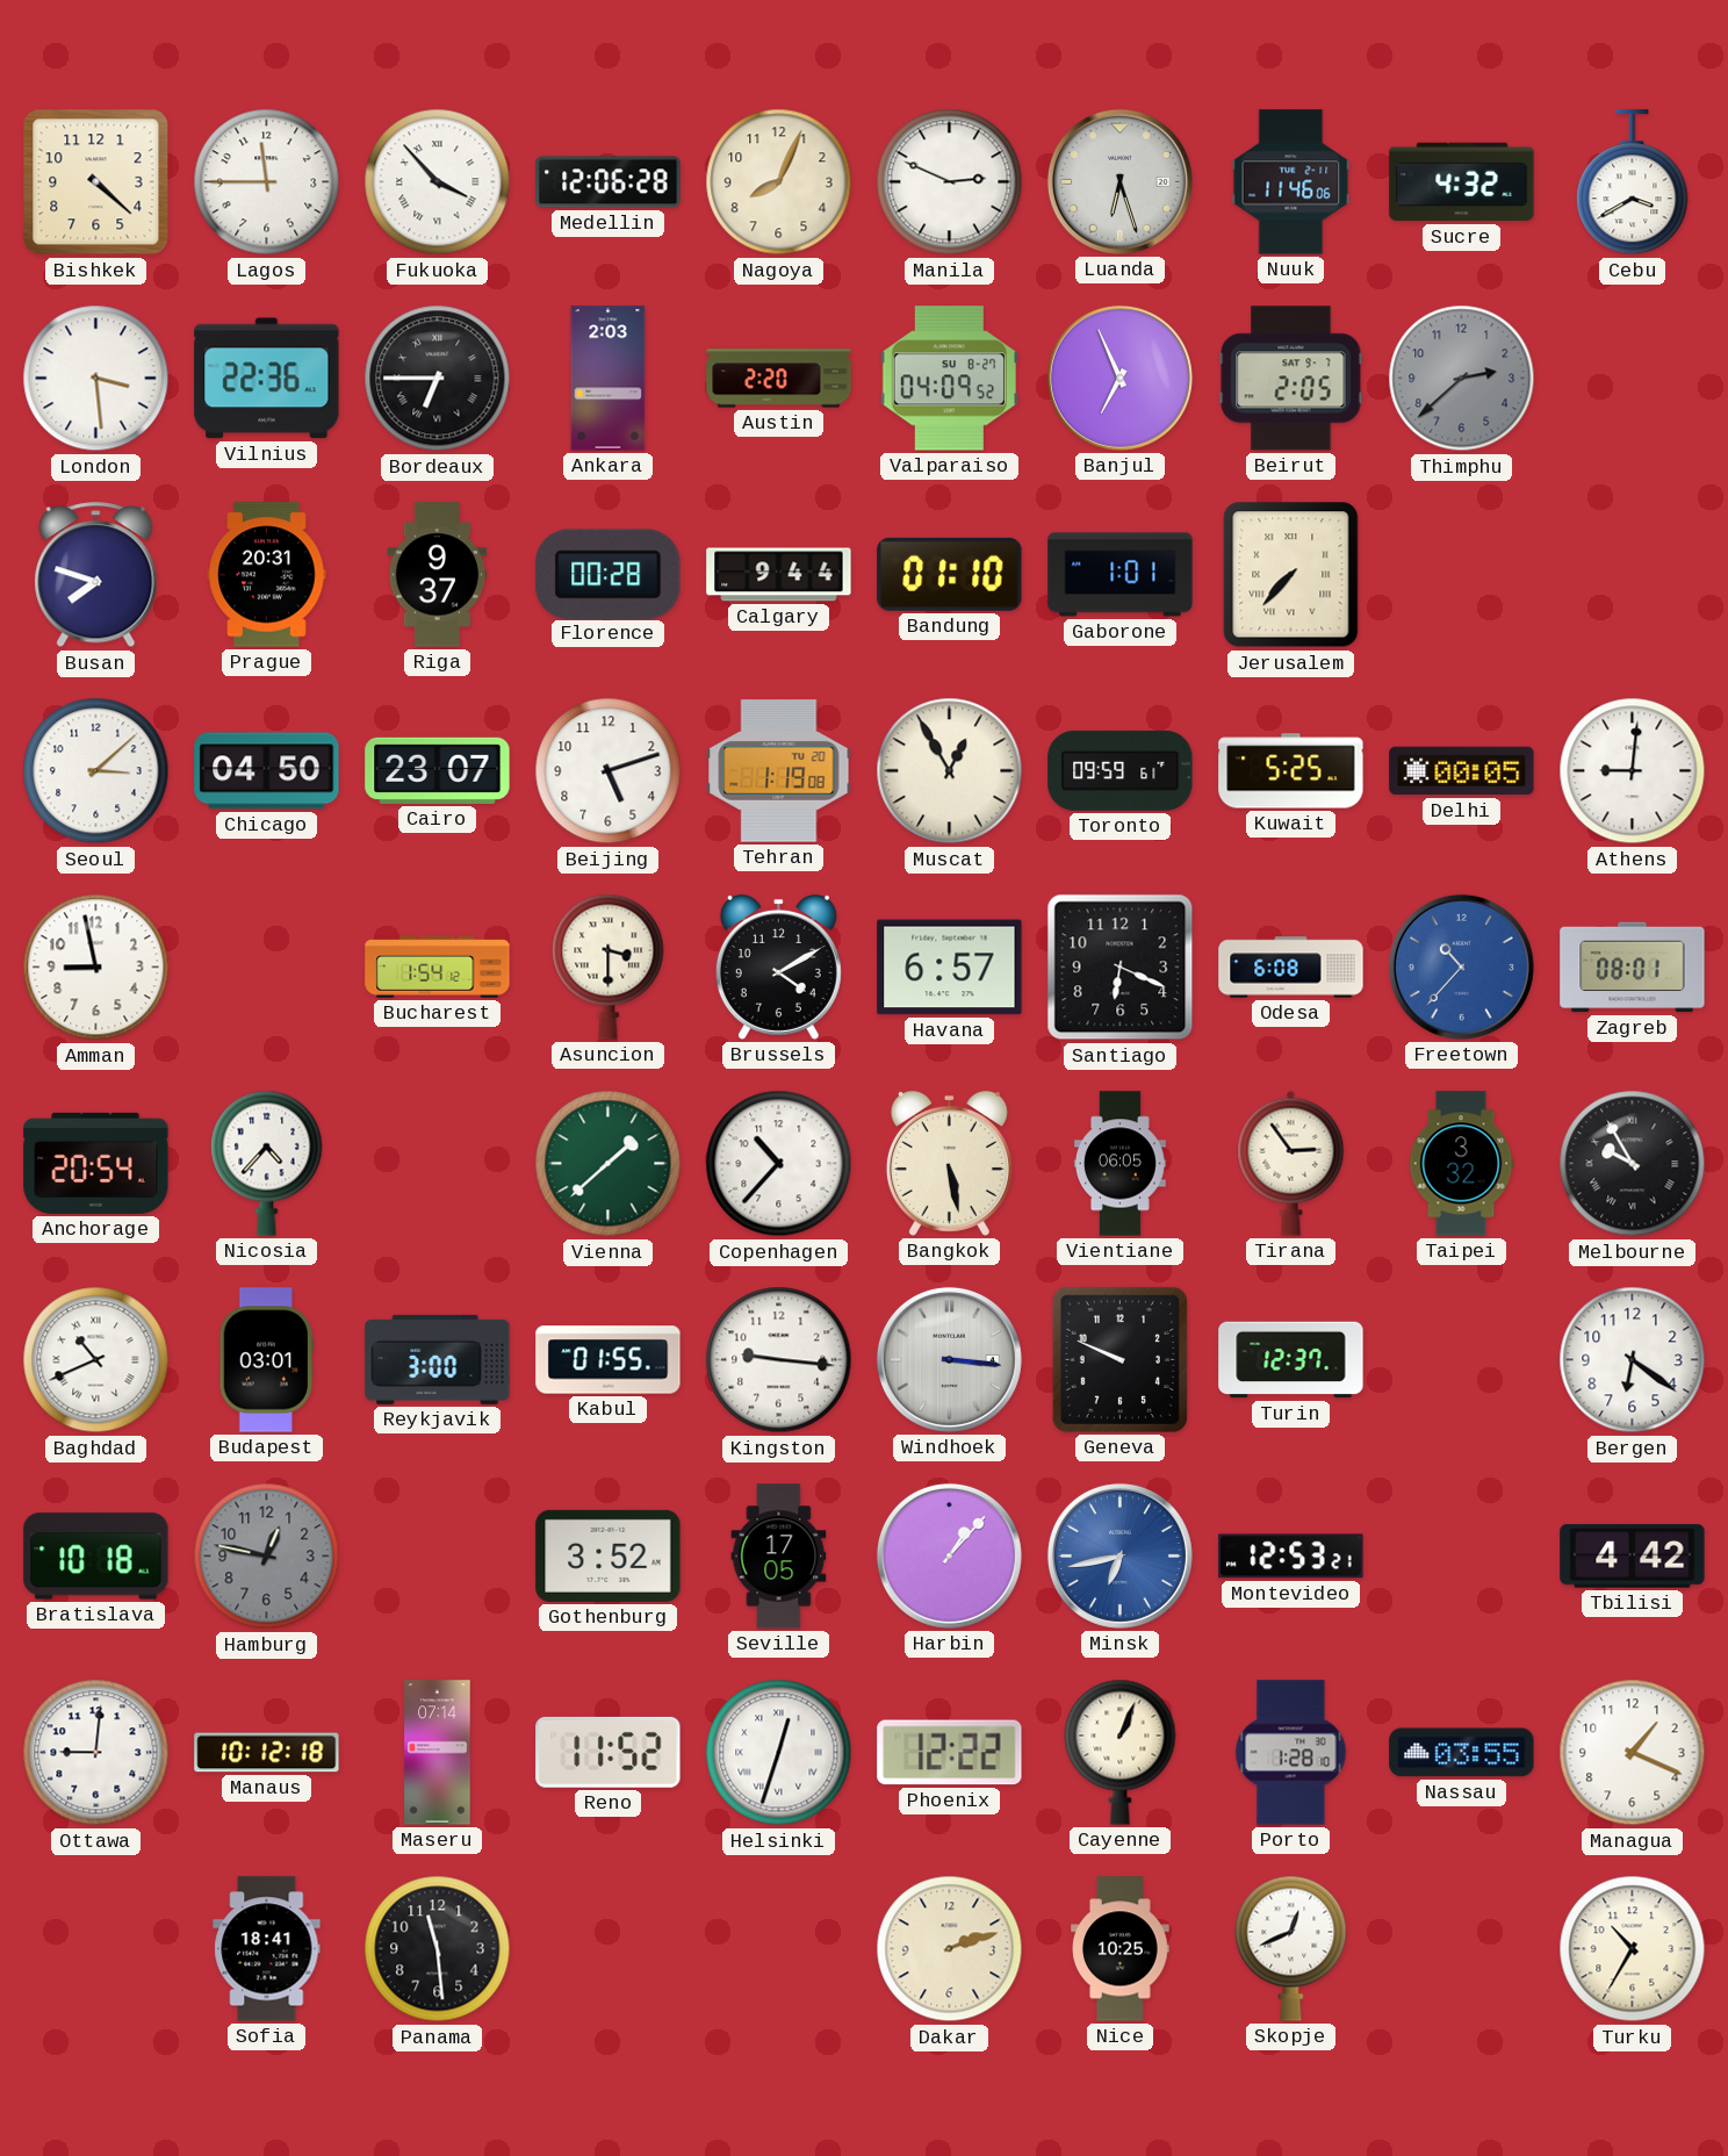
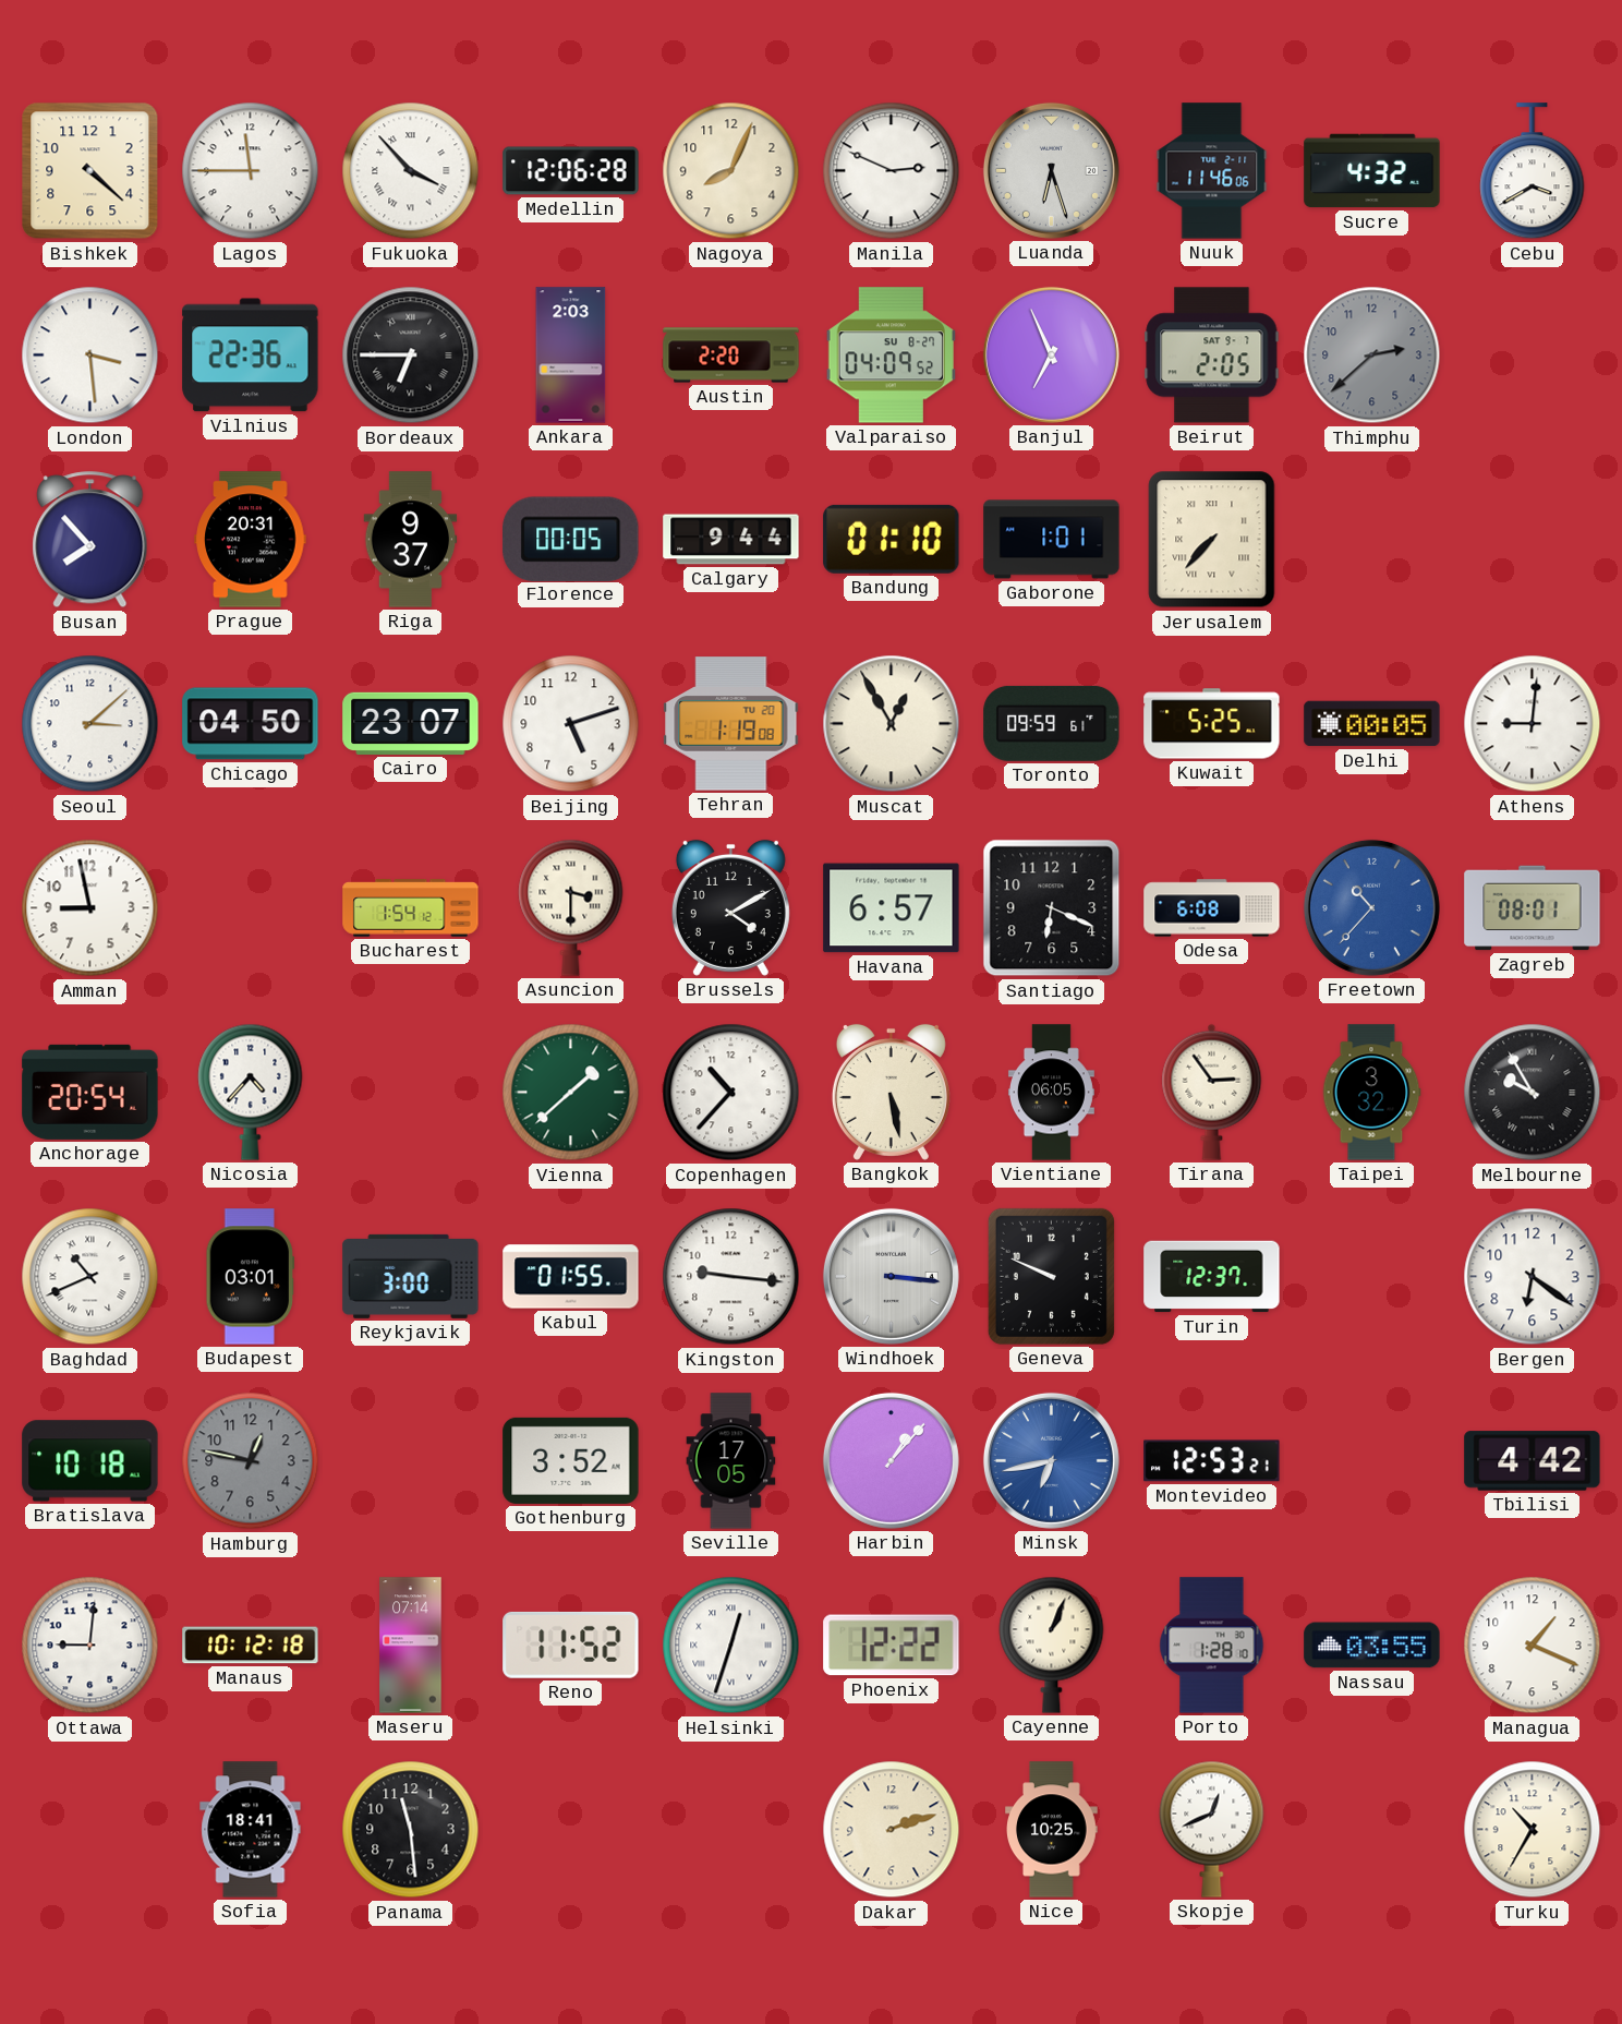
Busan: 7:48 -> 7:53
Florence: 00:28 -> 00:05
